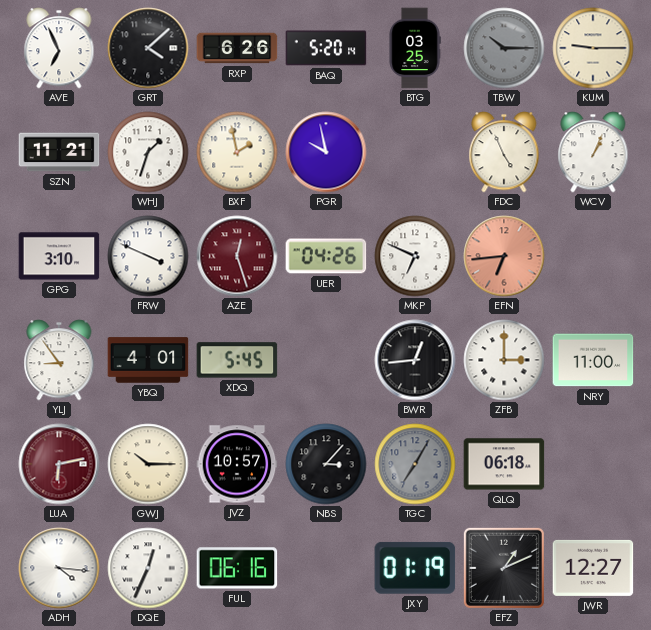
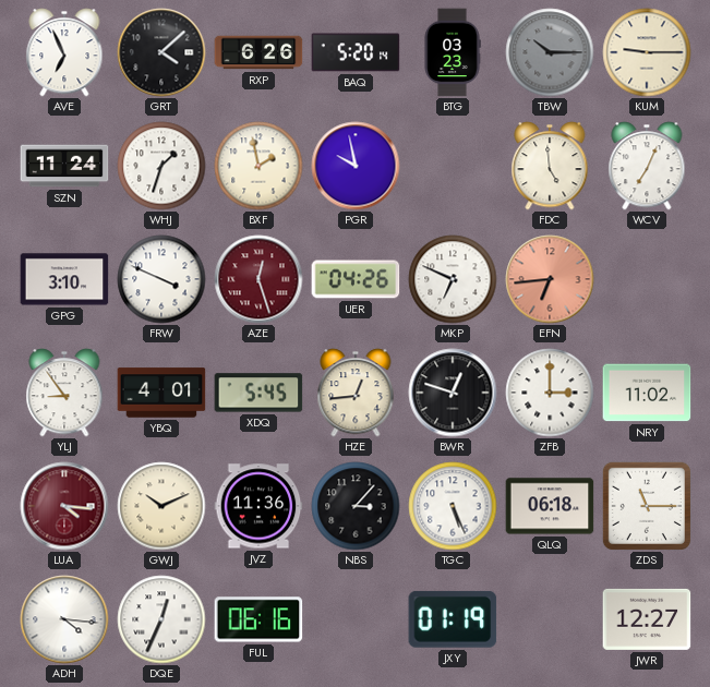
BTG: 03:25 -> 03:23
SZN: 11:21 -> 11:24
FDC: 4:56 -> 4:59
WCV: 1:04 -> 7:04
HZE: none -> 12:44
BWR: 12:44 -> 12:48
NRY: 11:00 -> 11:02
LUA: 6:13 -> 4:16
GWJ: 10:15 -> 10:11
JVZ: 10:57 -> 11:36
TGC: 7:05 -> 5:26
TGC dial: grey -> white
ZDS: none -> 11:15
EFZ: 1:11 -> none
